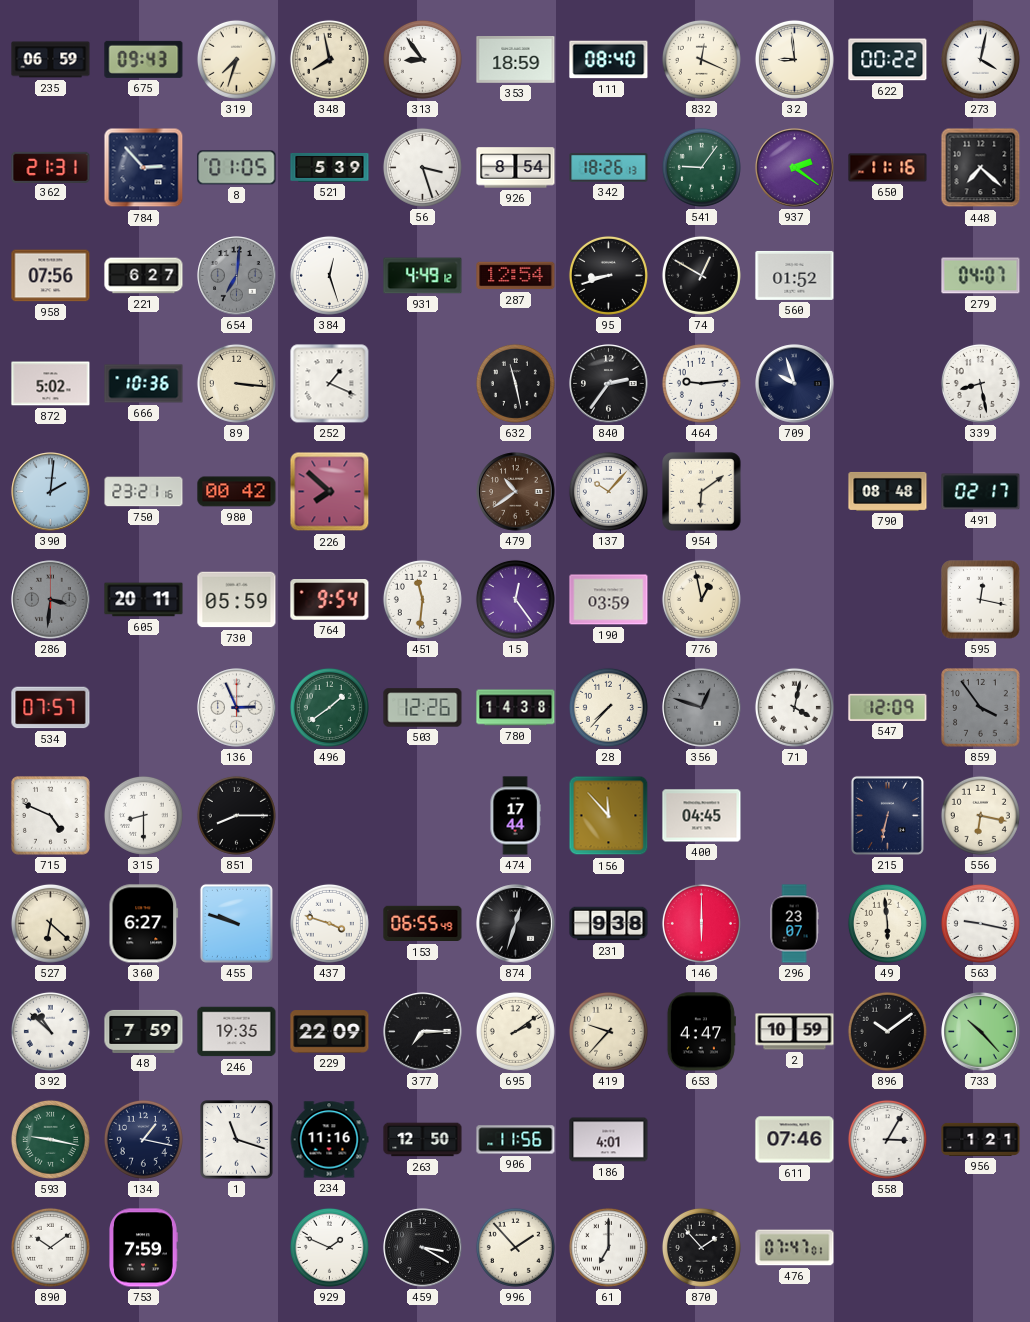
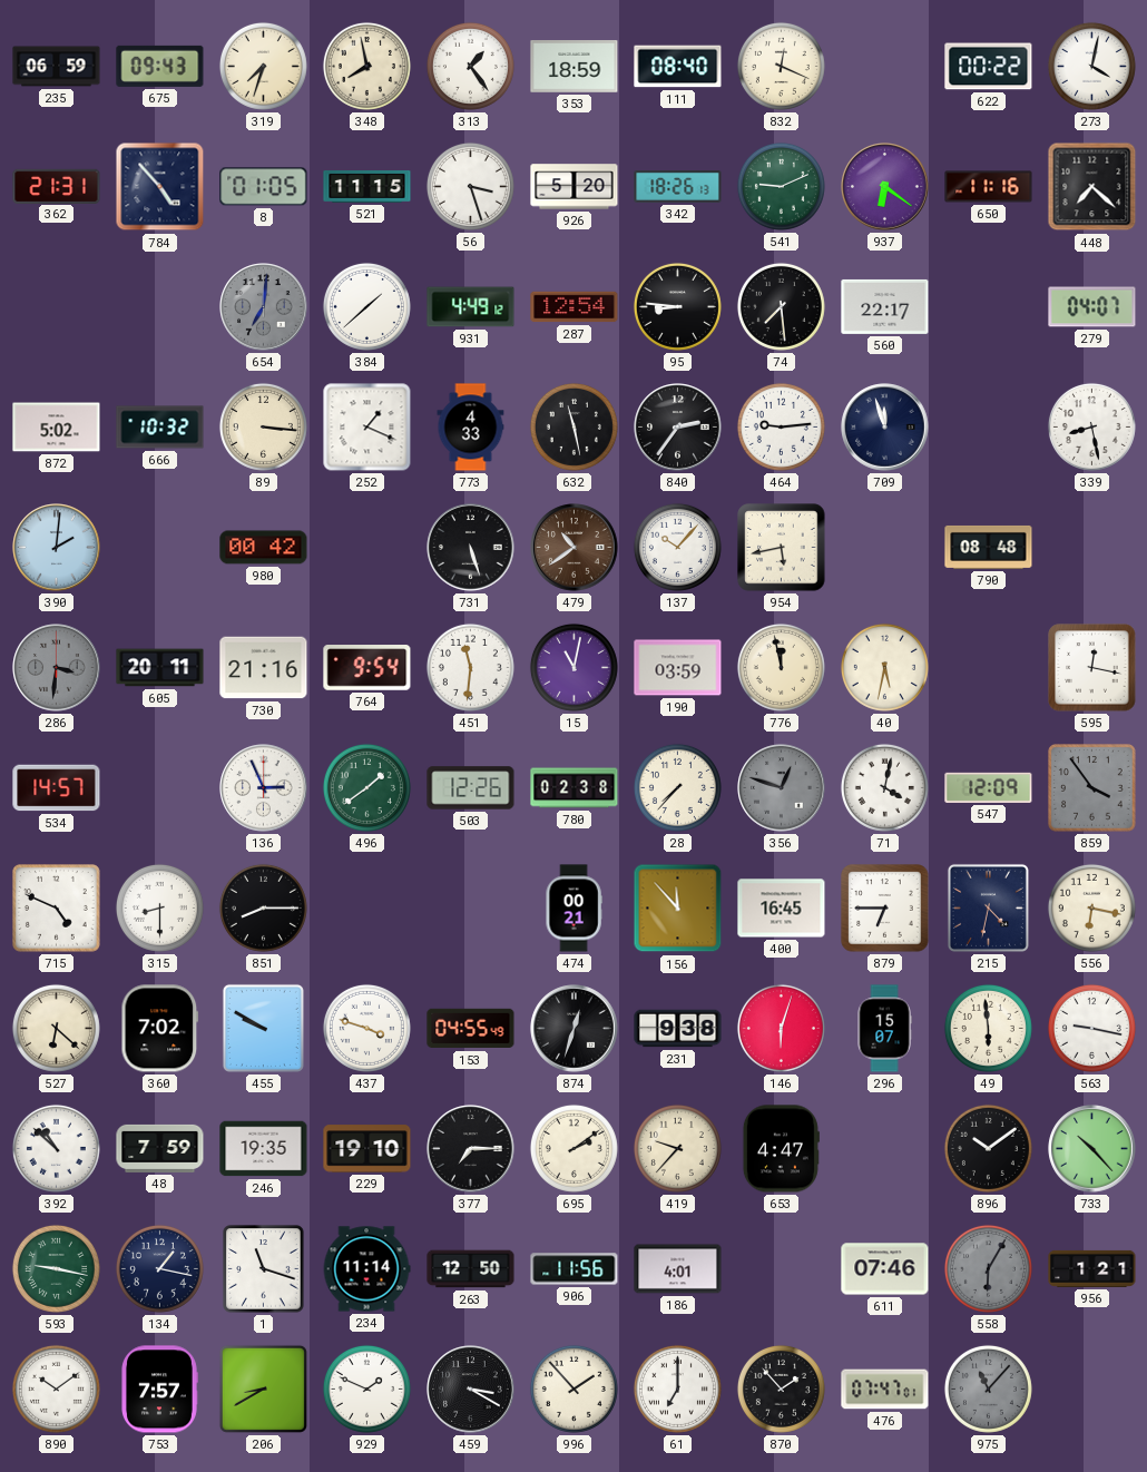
313: 8:54 -> 1:24
32: 8:59 -> none
784: 2:53 -> 4:53
521: 5:39 -> 11:15
926: 8:54 -> 5:20
541: 9:06 -> 9:11
937: 2:21 -> 6:21
958: 07:56 -> none
221: 6:27 -> none
384: 12:27 -> 1:38
95: 8:42 -> 8:46
74: 12:50 -> 7:29
560: 01:52 -> 22:17
666: 10:36 -> 10:32
773: none -> 4:33
709: 9:57 -> 11:57
750: 23:21 -> none
226: 7:52 -> none
731: none -> 5:27
954: 6:09 -> 5:43
491: 02:17 -> none
730: 05:59 -> 21:16
15: 12:24 -> 11:02
776: 12:58 -> 11:58
40: none -> 5:32
534: 07:57 -> 14:57
780: 14:38 -> 02:38
474: 17:44 -> 00:21
400: 04:45 -> 16:45
879: none -> 6:45
215: 6:32 -> 4:32
360: 6:27 -> 7:02
455: 9:48 -> 9:50
153: 06:55 -> 04:55
146: 6:00 -> 6:03
296: 23:07 -> 15:07
229: 22:09 -> 19:10
2: 10:59 -> none
234: 11:16 -> 11:14
558: 3:05 -> 6:05
558 dial: white -> grey
753: 7:59 -> 7:57
206: none -> 8:40
975: none -> 11:07
